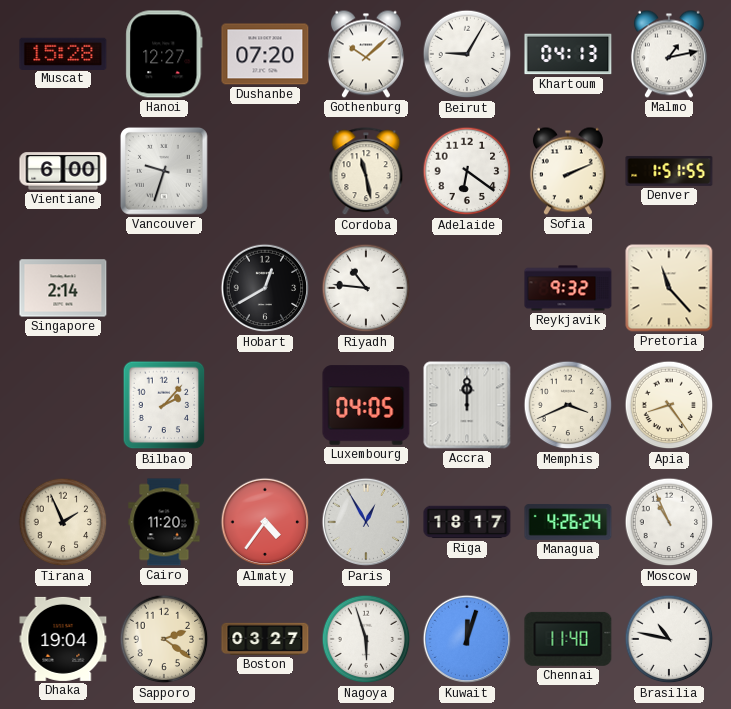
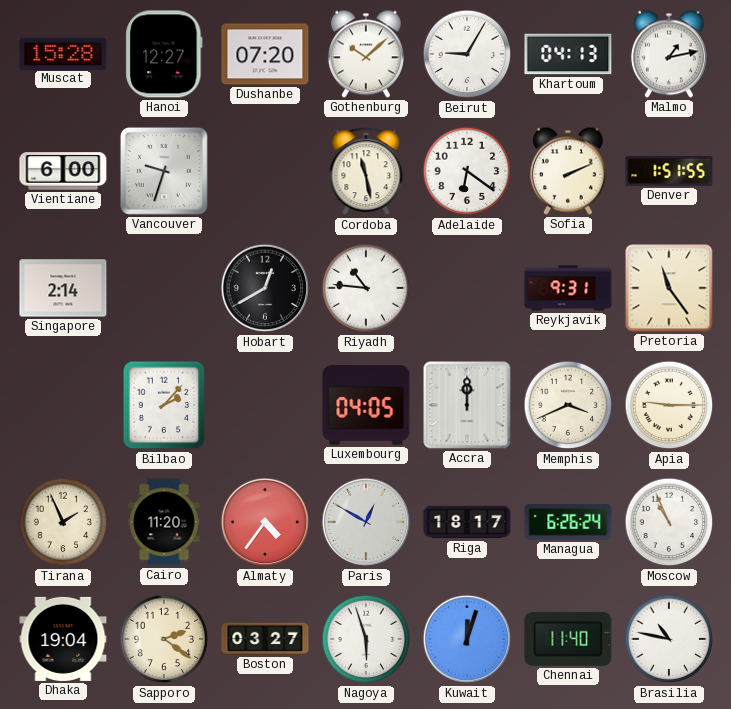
Reykjavik: 9:32 -> 9:31
Pretoria: 11:23 -> 11:24
Apia: 8:24 -> 9:15
Paris: 12:55 -> 12:50
Managua: 4:26 -> 6:26
